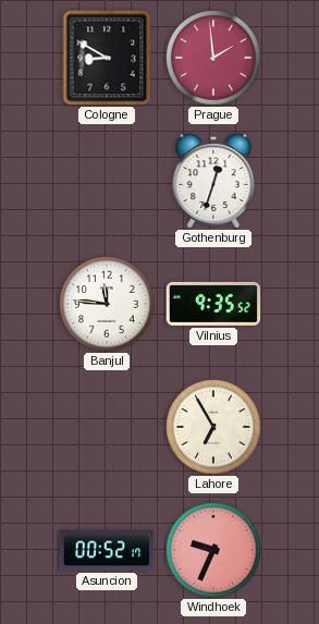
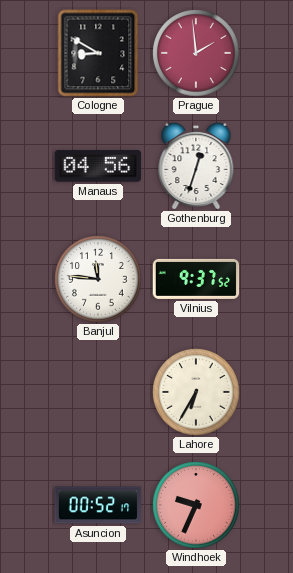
Manaus: none -> 04:56
Vilnius: 9:35 -> 9:37
Lahore: 6:55 -> 6:35
